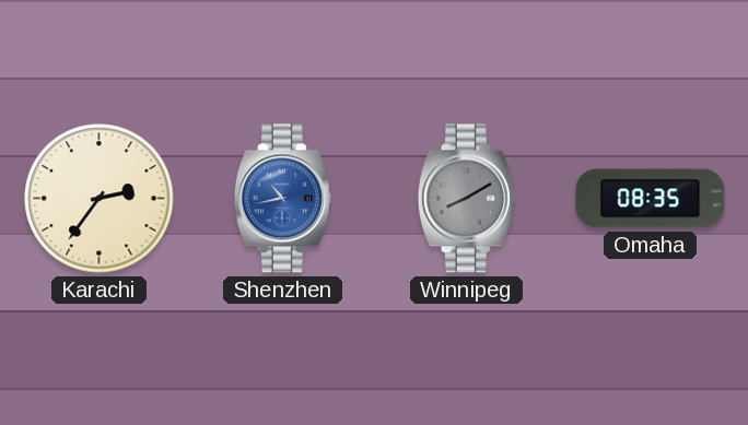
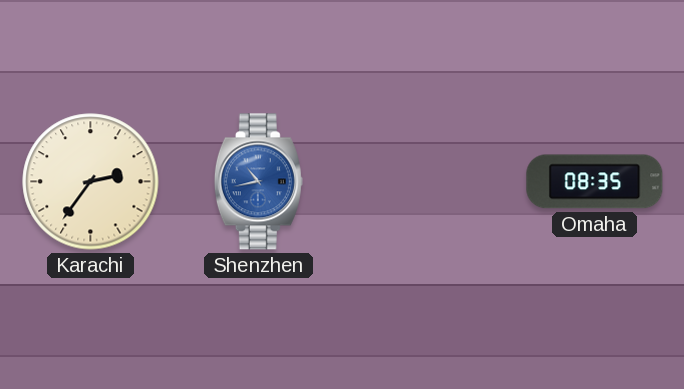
Winnipeg: 8:10 -> none
